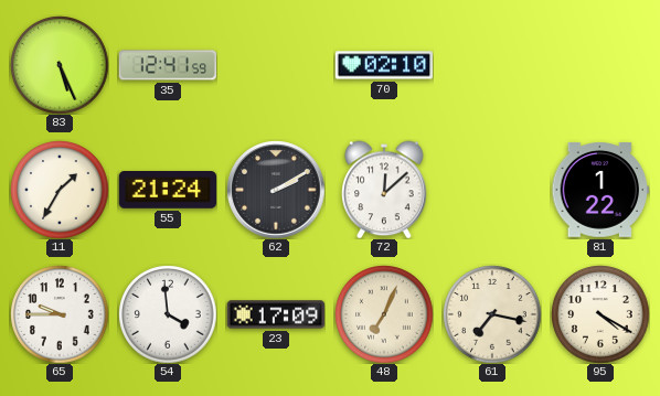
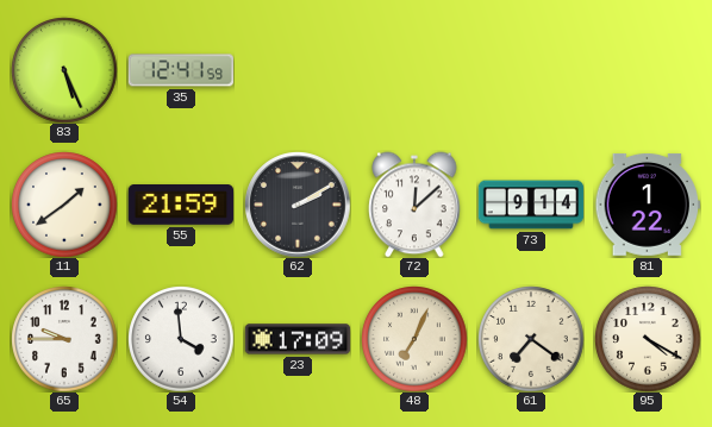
70: 02:10 -> none
11: 1:35 -> 1:39
55: 21:24 -> 21:59
73: none -> 9:14
61: 7:17 -> 7:21
